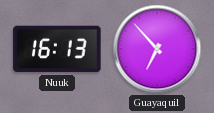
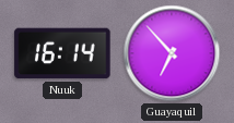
Nuuk: 16:13 -> 16:14
